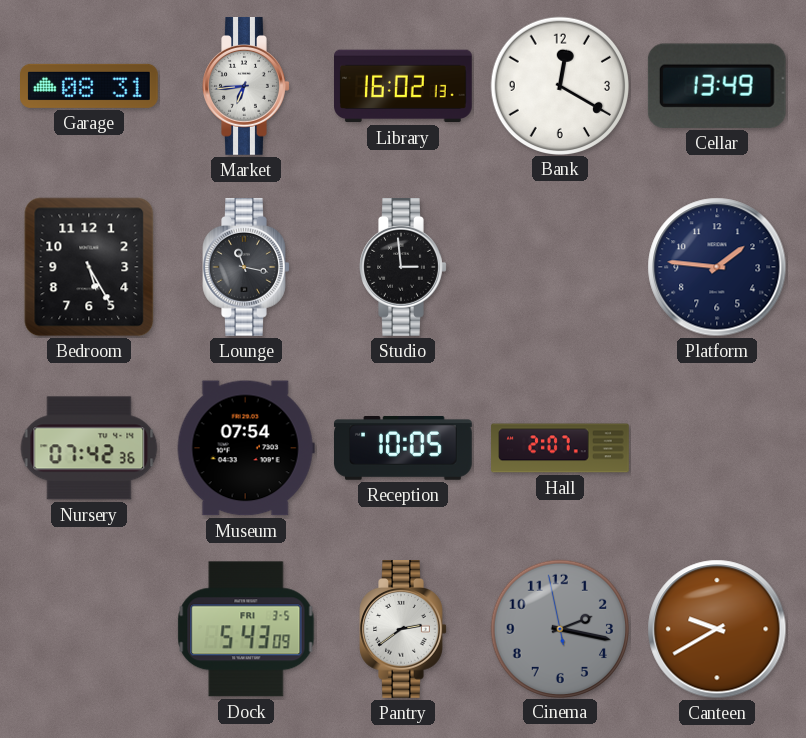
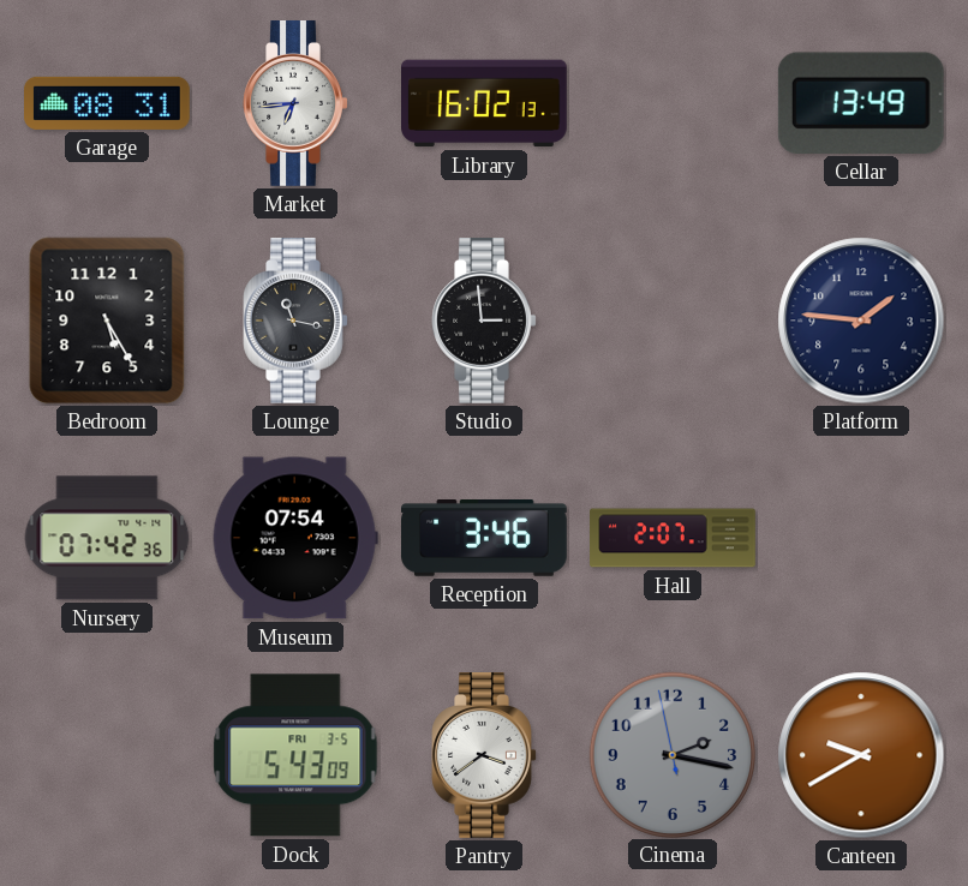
Bank: 12:20 -> none
Reception: 10:05 -> 3:46
Pantry: 2:39 -> 3:39
